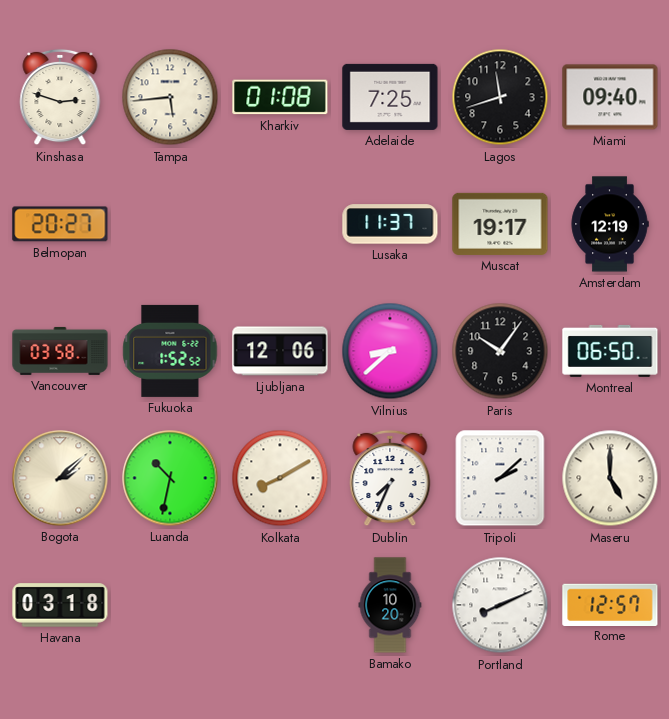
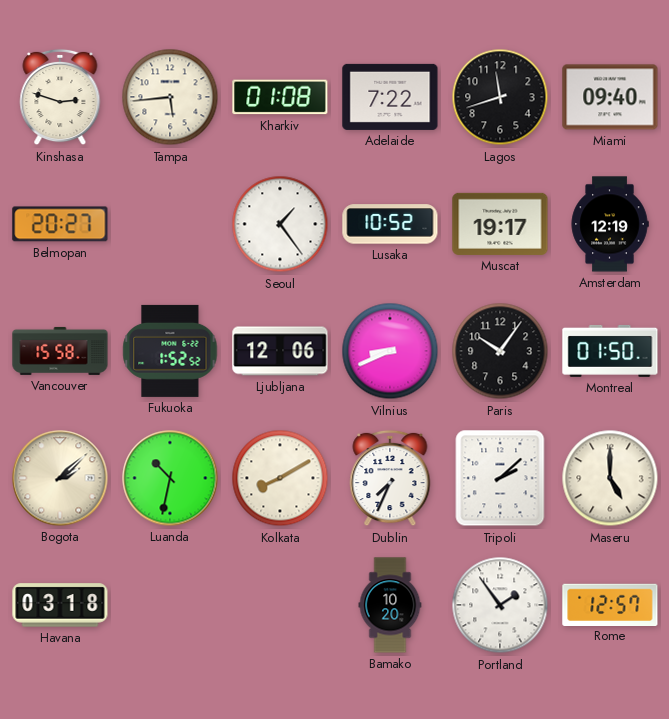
Adelaide: 7:25 -> 7:22
Seoul: none -> 1:24
Lusaka: 11:37 -> 10:52
Vancouver: 03:58 -> 15:58
Vilnius: 8:38 -> 8:41
Montreal: 06:50 -> 01:50
Portland: 8:11 -> 1:54
